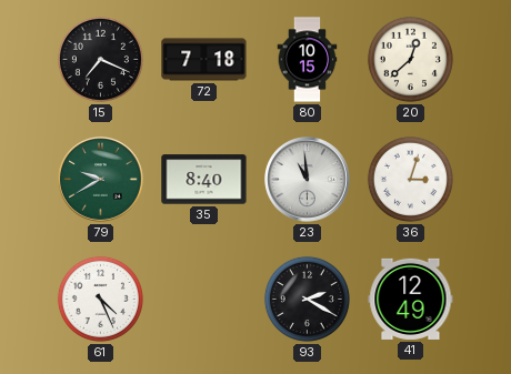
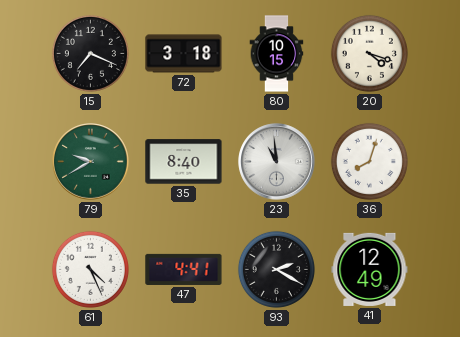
72: 7:18 -> 3:18
20: 12:38 -> 4:18
36: 3:03 -> 8:03
47: none -> 4:41
